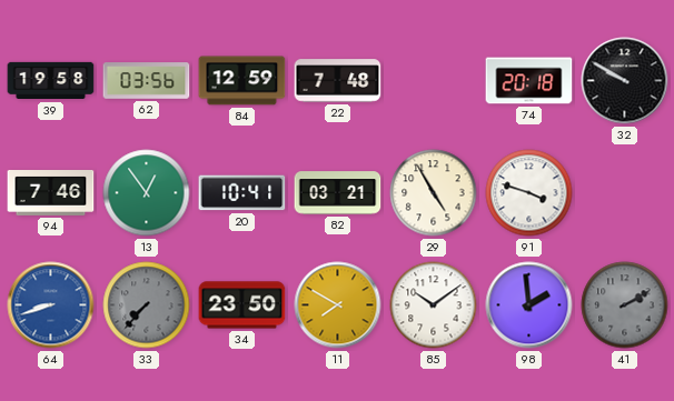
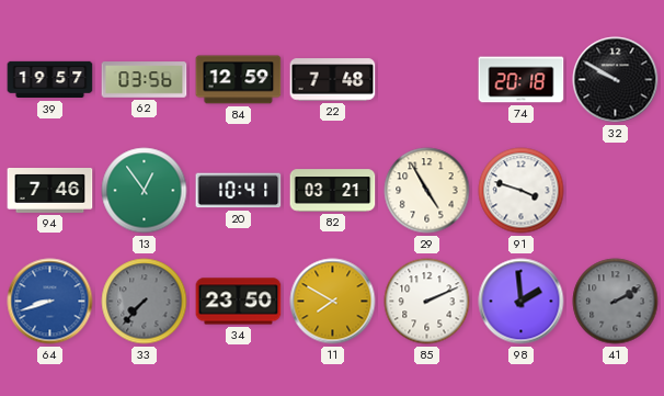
39: 19:58 -> 19:57
85: 10:09 -> 2:11
